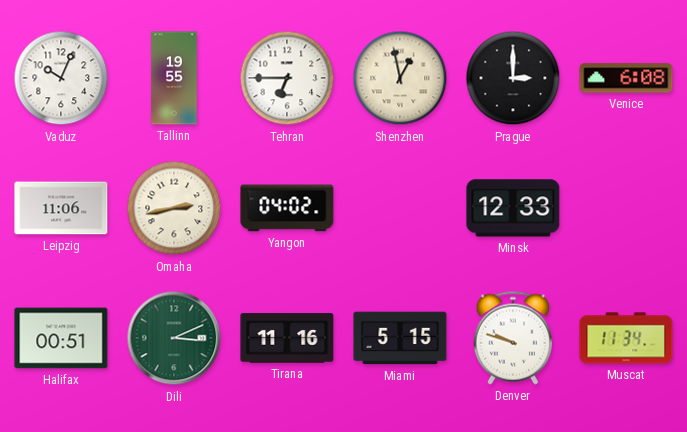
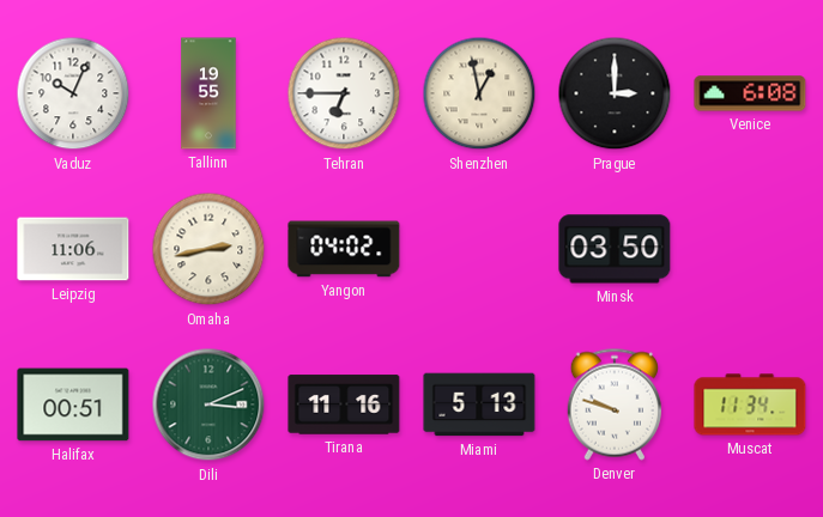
Minsk: 12:33 -> 03:50
Miami: 5:15 -> 5:13
